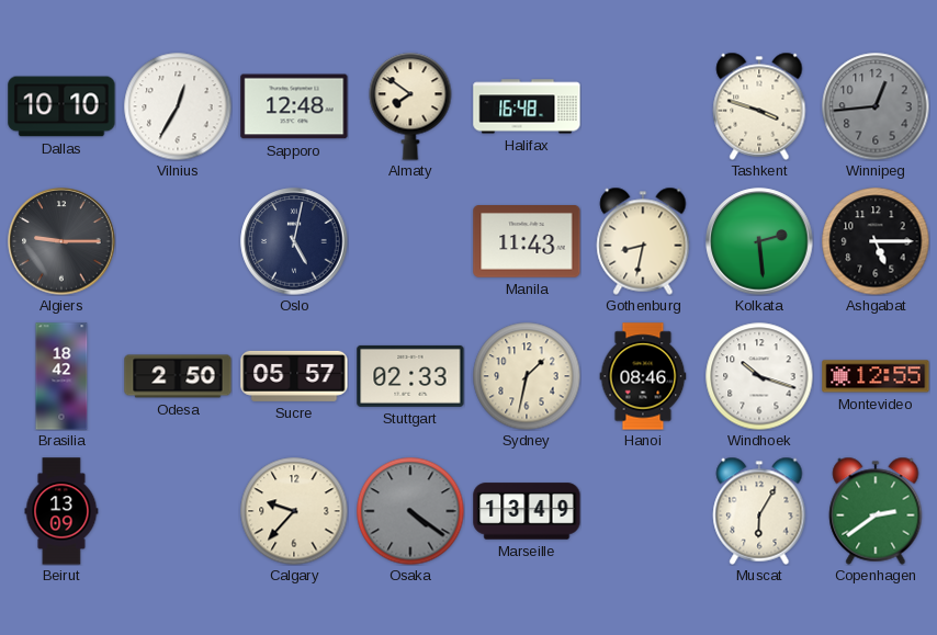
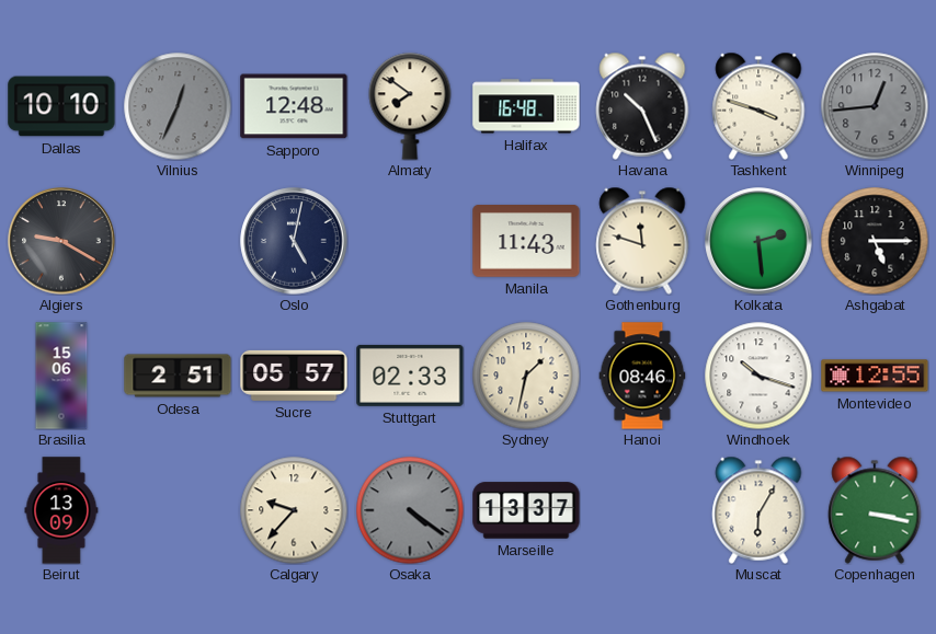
Vilnius: 12:35 -> 12:34
Vilnius dial: white -> grey
Havana: none -> 10:26
Algiers: 9:15 -> 9:20
Gothenburg: 8:32 -> 11:48
Brasilia: 18:42 -> 15:06
Odesa: 2:50 -> 2:51
Marseille: 13:49 -> 13:37
Copenhagen: 2:39 -> 3:17
